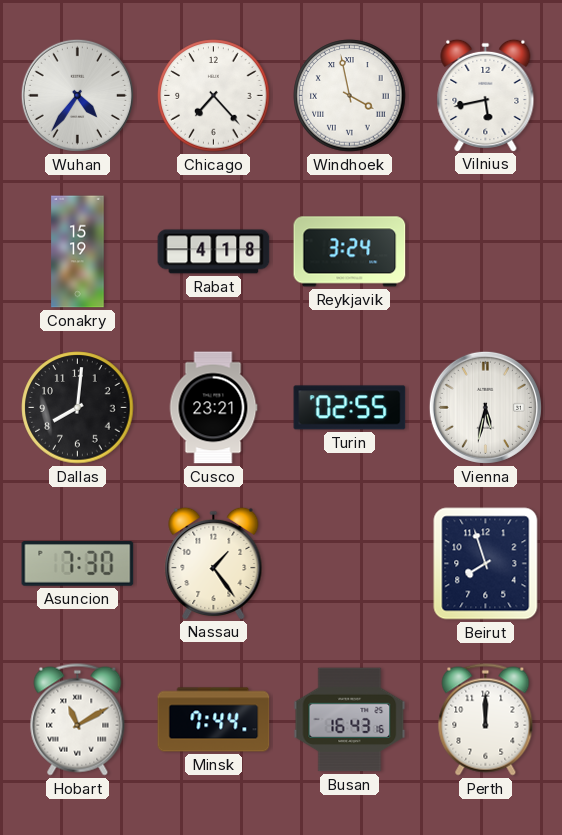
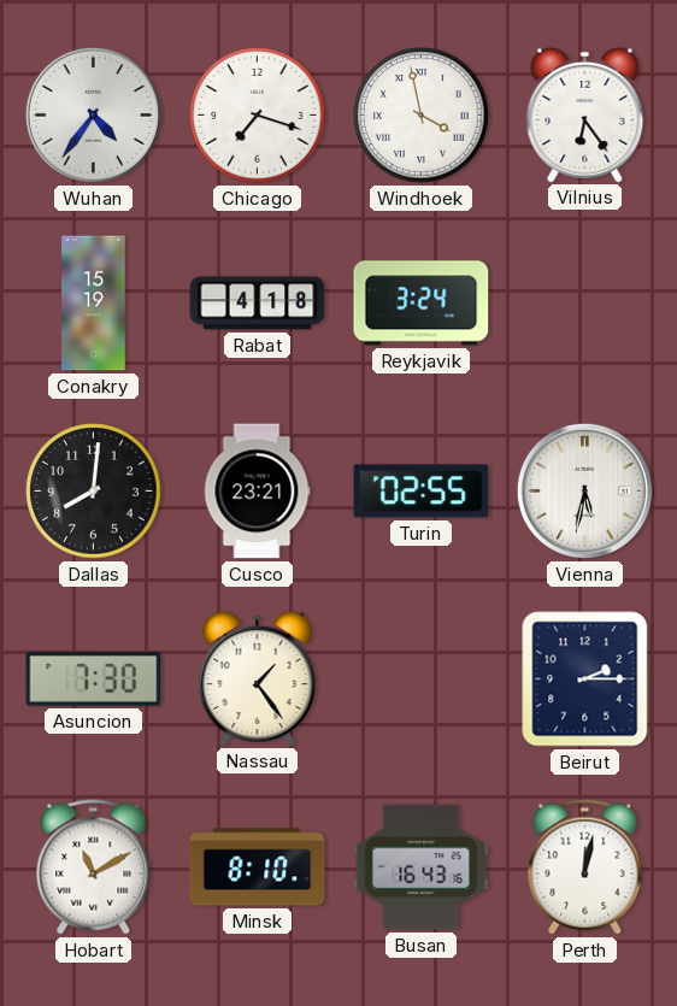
Chicago: 7:23 -> 7:18
Vilnius: 5:43 -> 6:24
Beirut: 7:57 -> 2:15
Minsk: 7:44 -> 8:10
Perth: 12:00 -> 12:02
